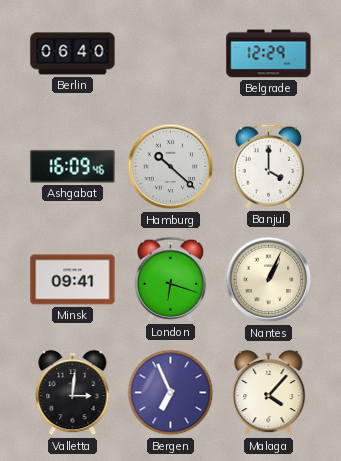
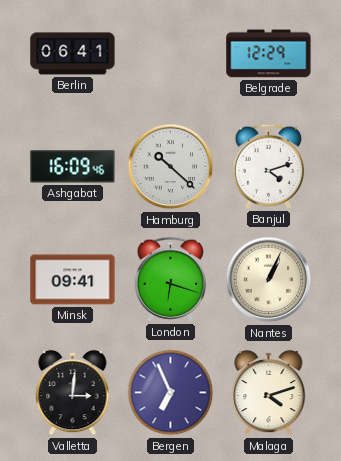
Berlin: 06:40 -> 06:41
Banjul: 4:00 -> 4:12
Malaga: 4:07 -> 4:12
